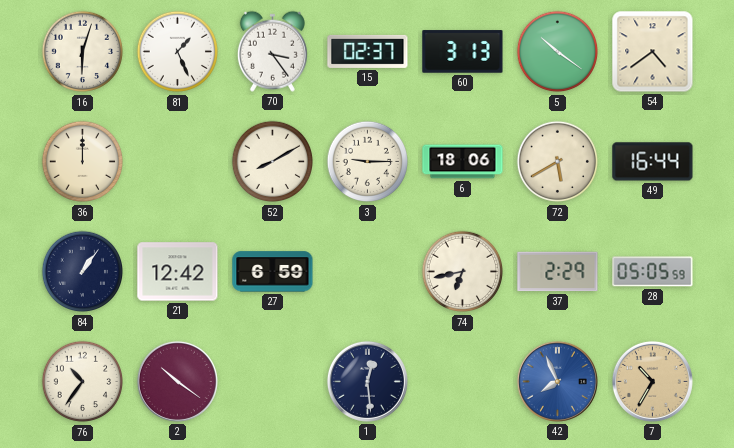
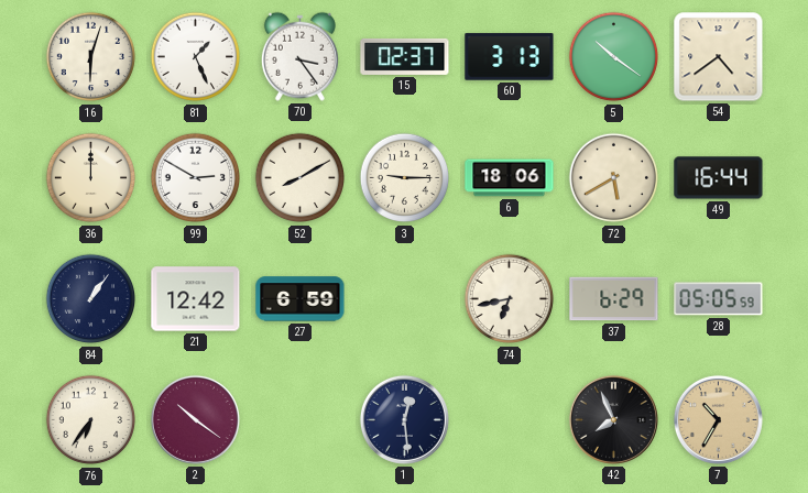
99: none -> 2:50
37: 2:29 -> 6:29
76: 10:36 -> 6:36
42 dial: blue -> black
